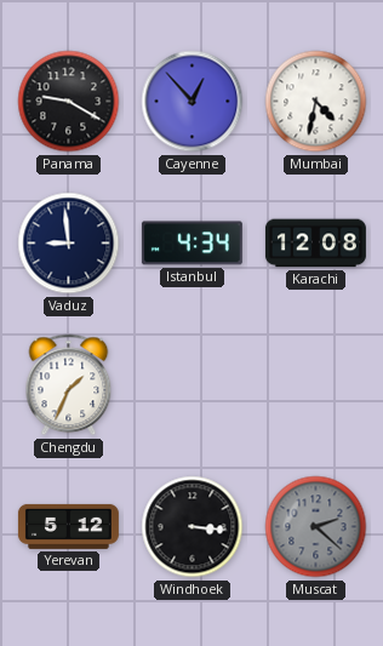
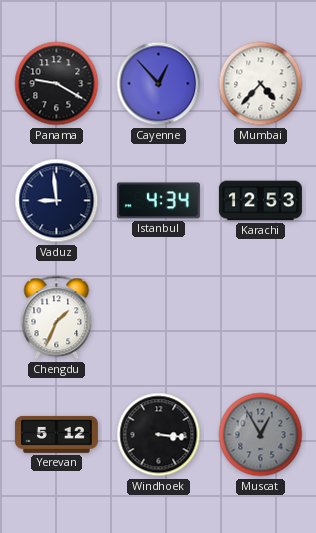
Mumbai: 4:32 -> 4:37
Karachi: 12:08 -> 12:53
Muscat: 2:22 -> 12:55
